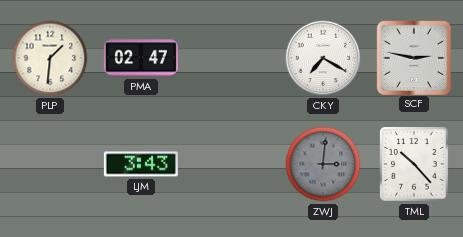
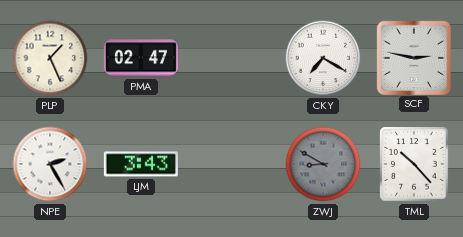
PLP: 1:31 -> 1:26
NPE: none -> 2:25
ZWJ: 3:01 -> 8:50
